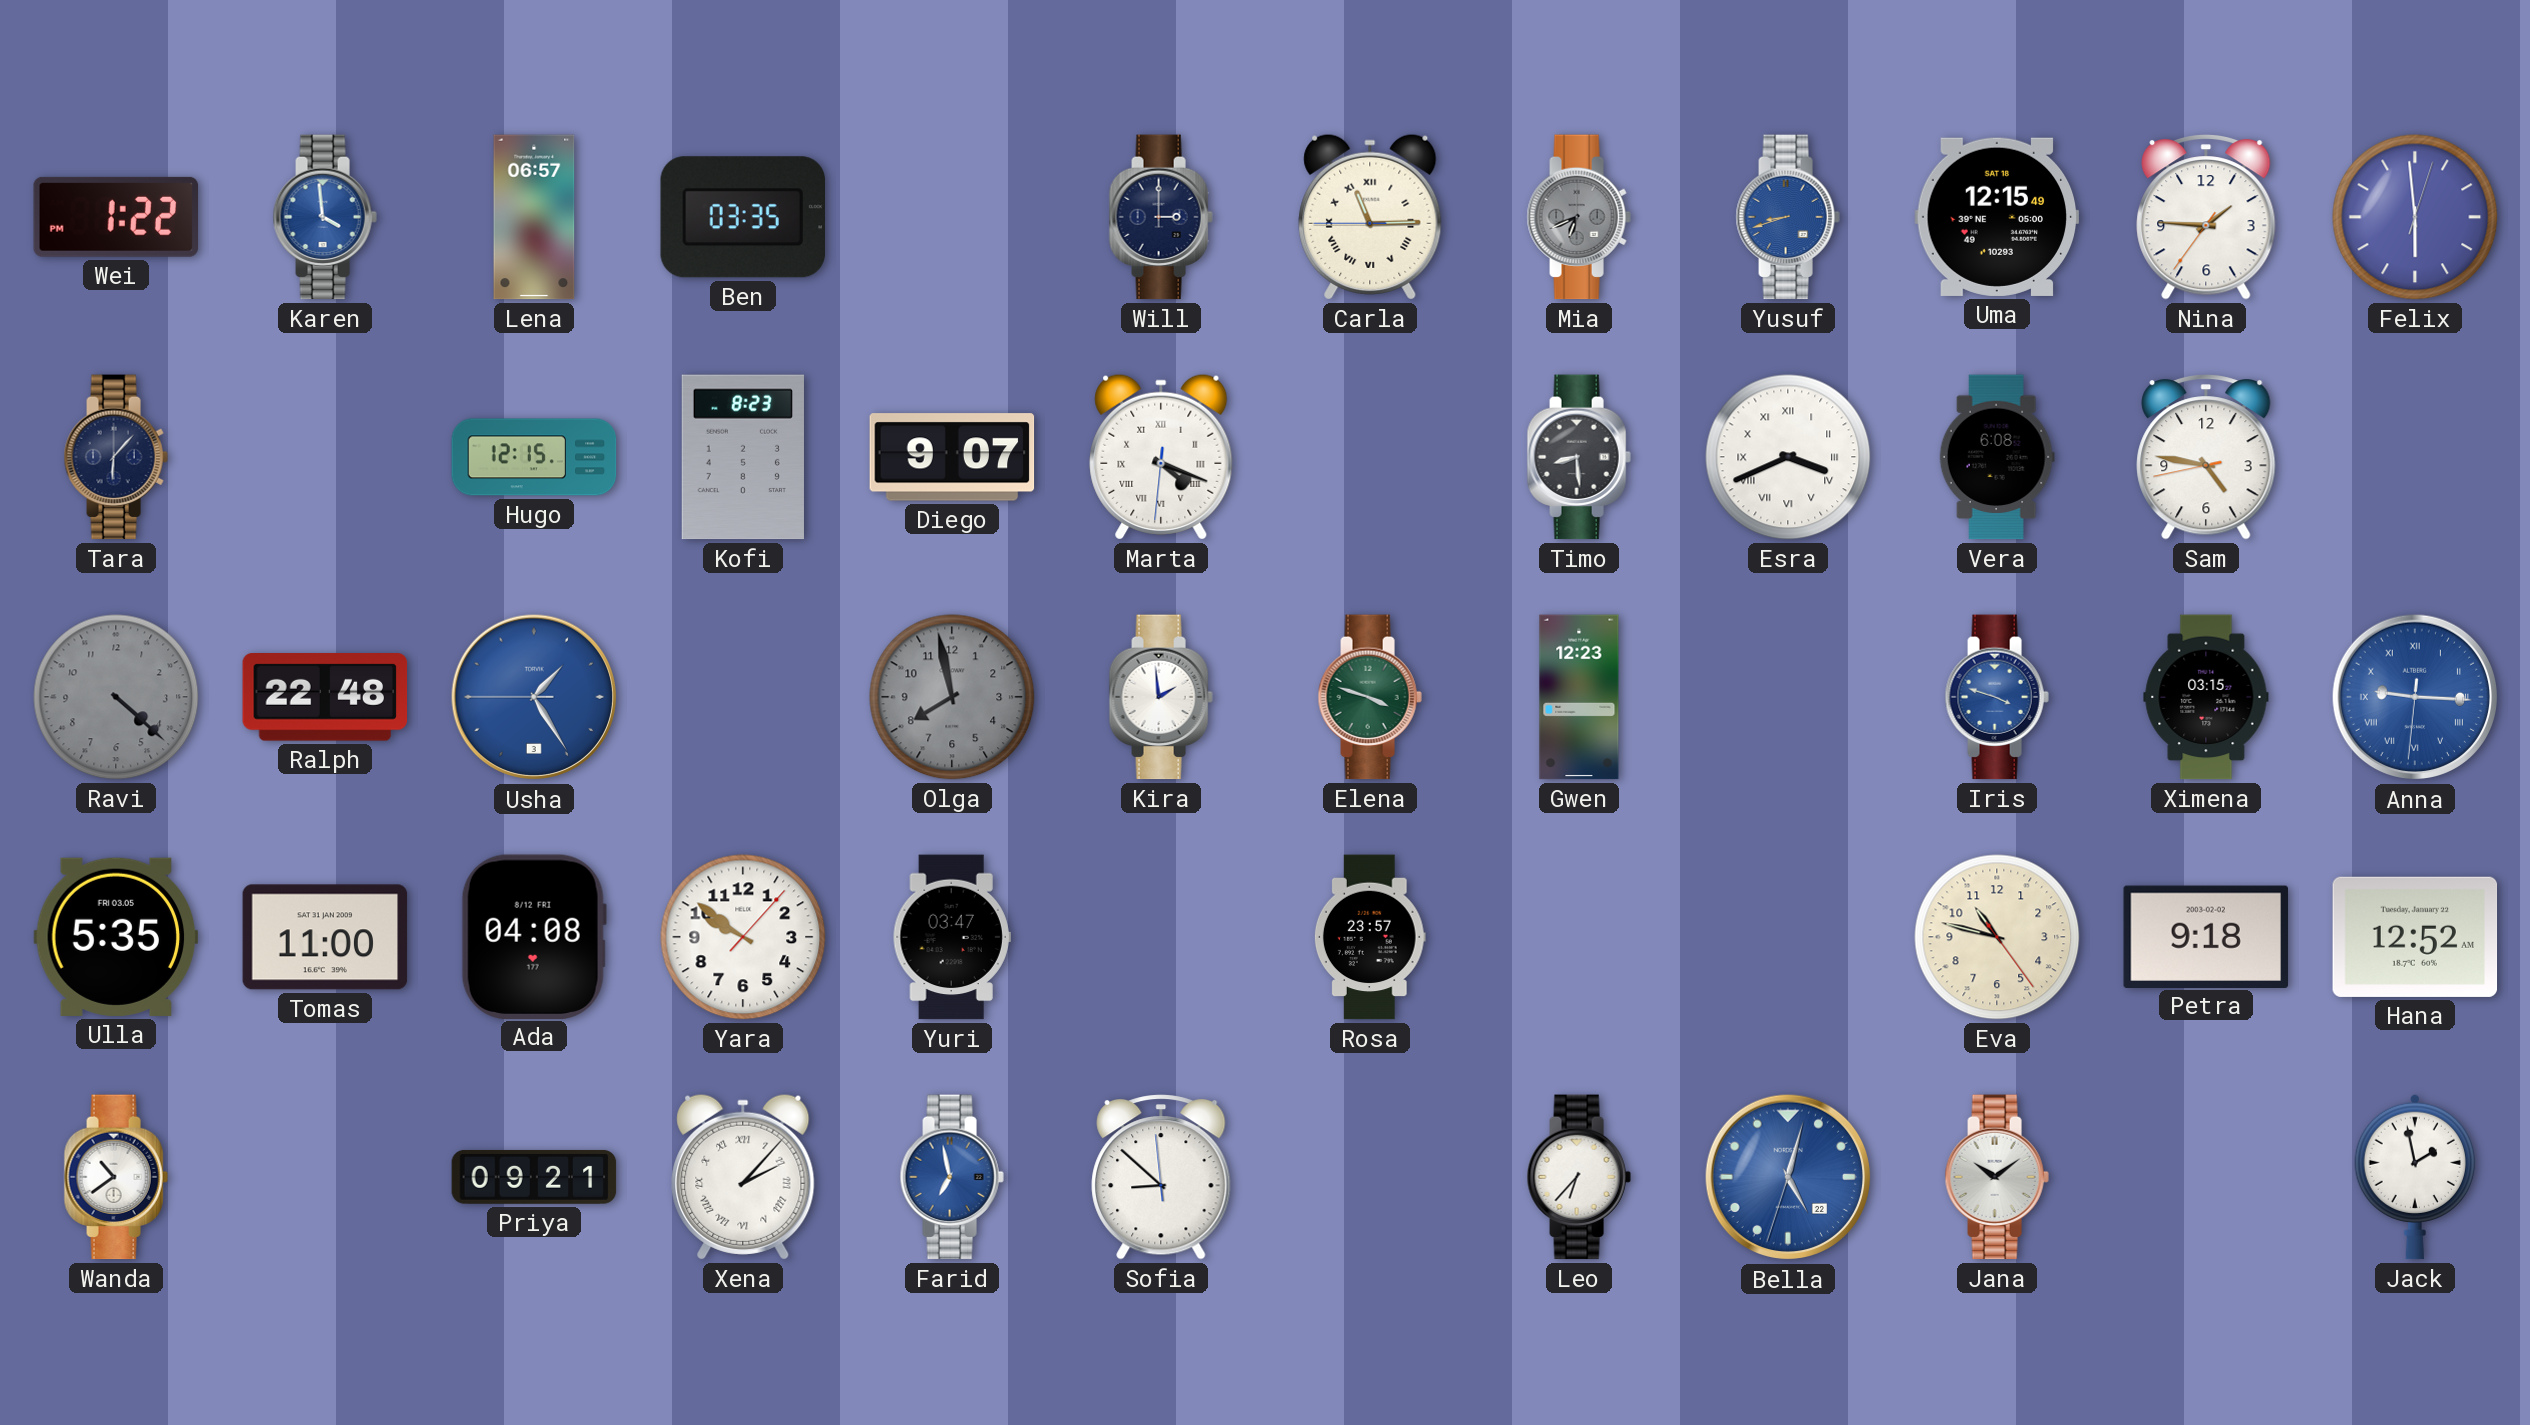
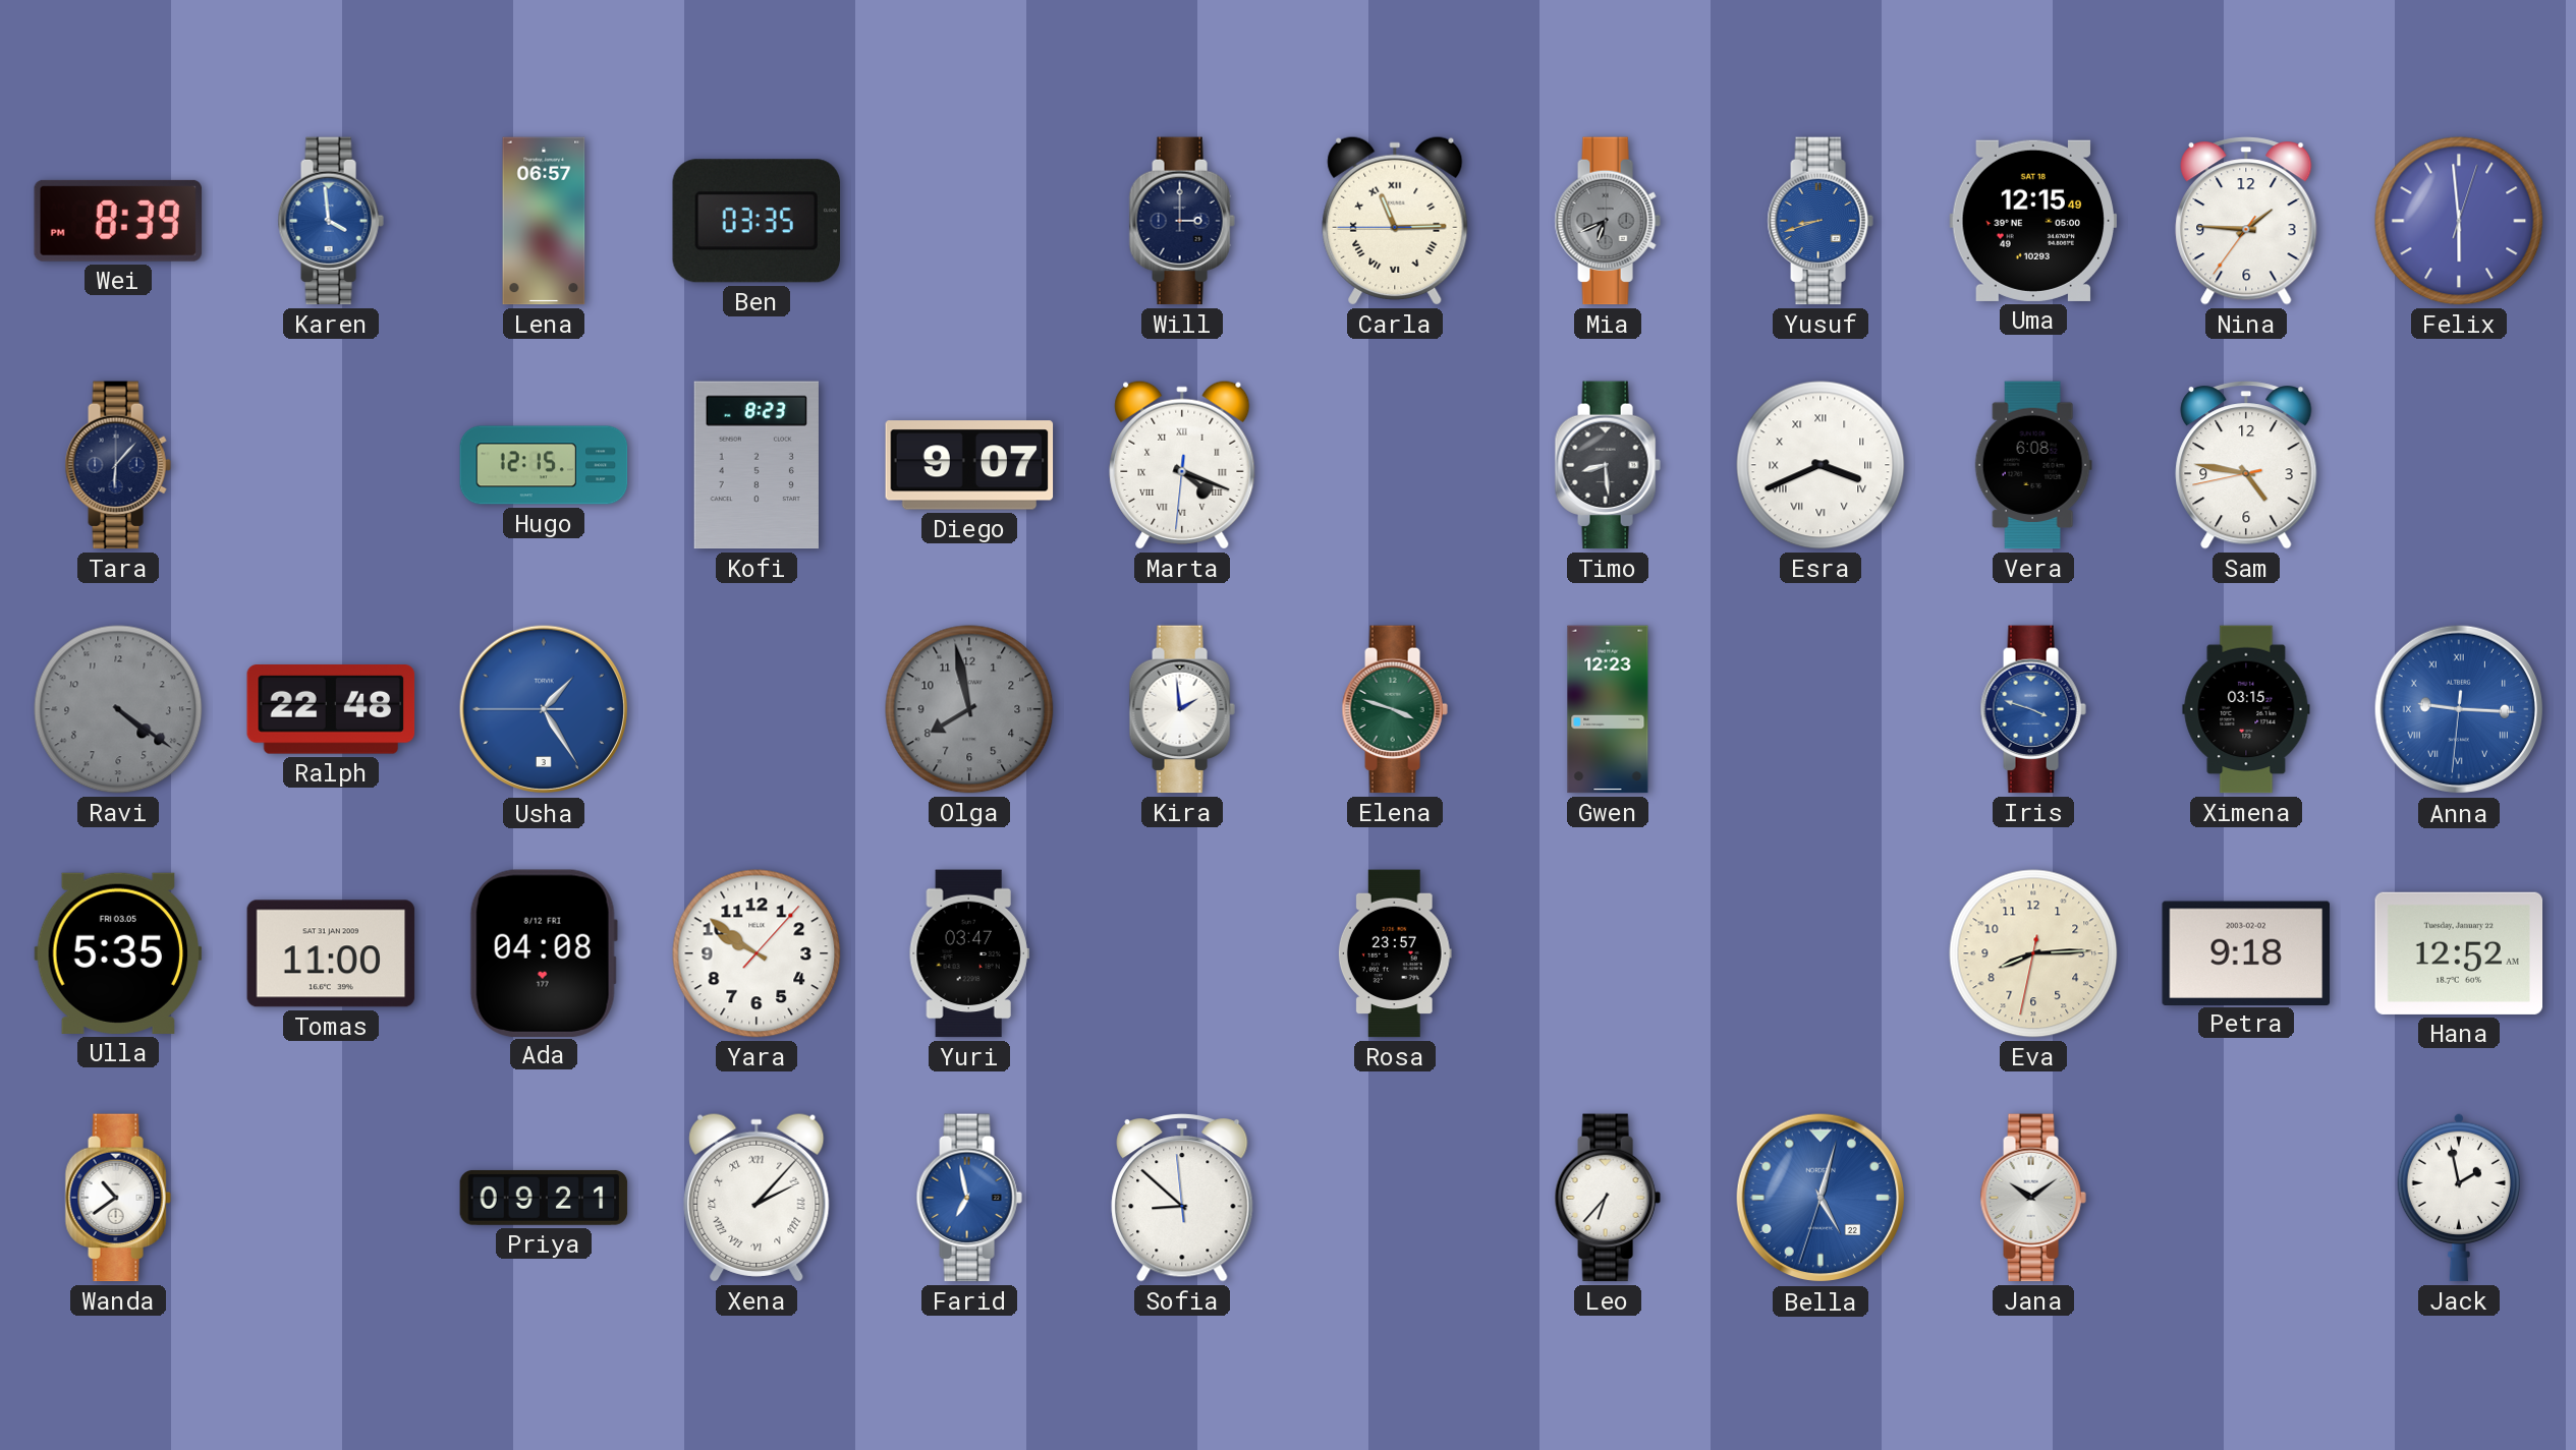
Wei: 1:22 -> 8:39
Ravi: 4:22 -> 4:21
Eva: 10:47 -> 8:14
